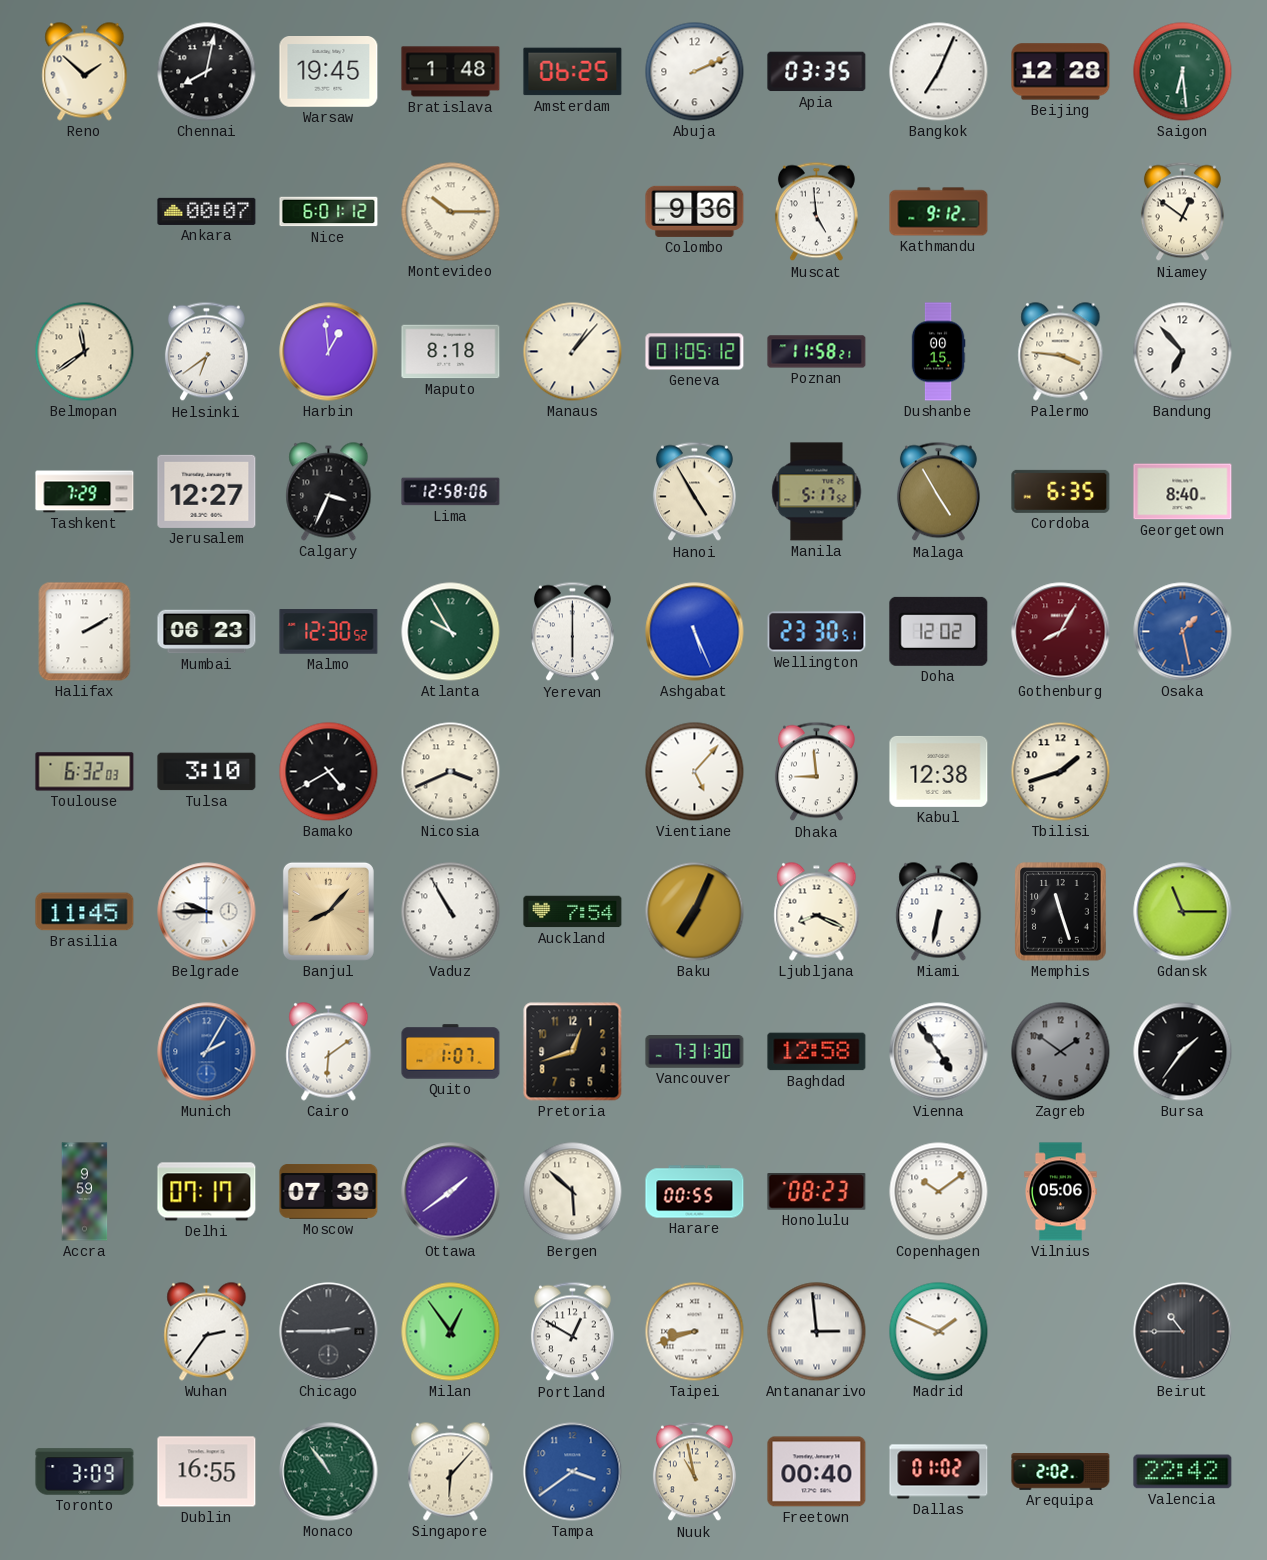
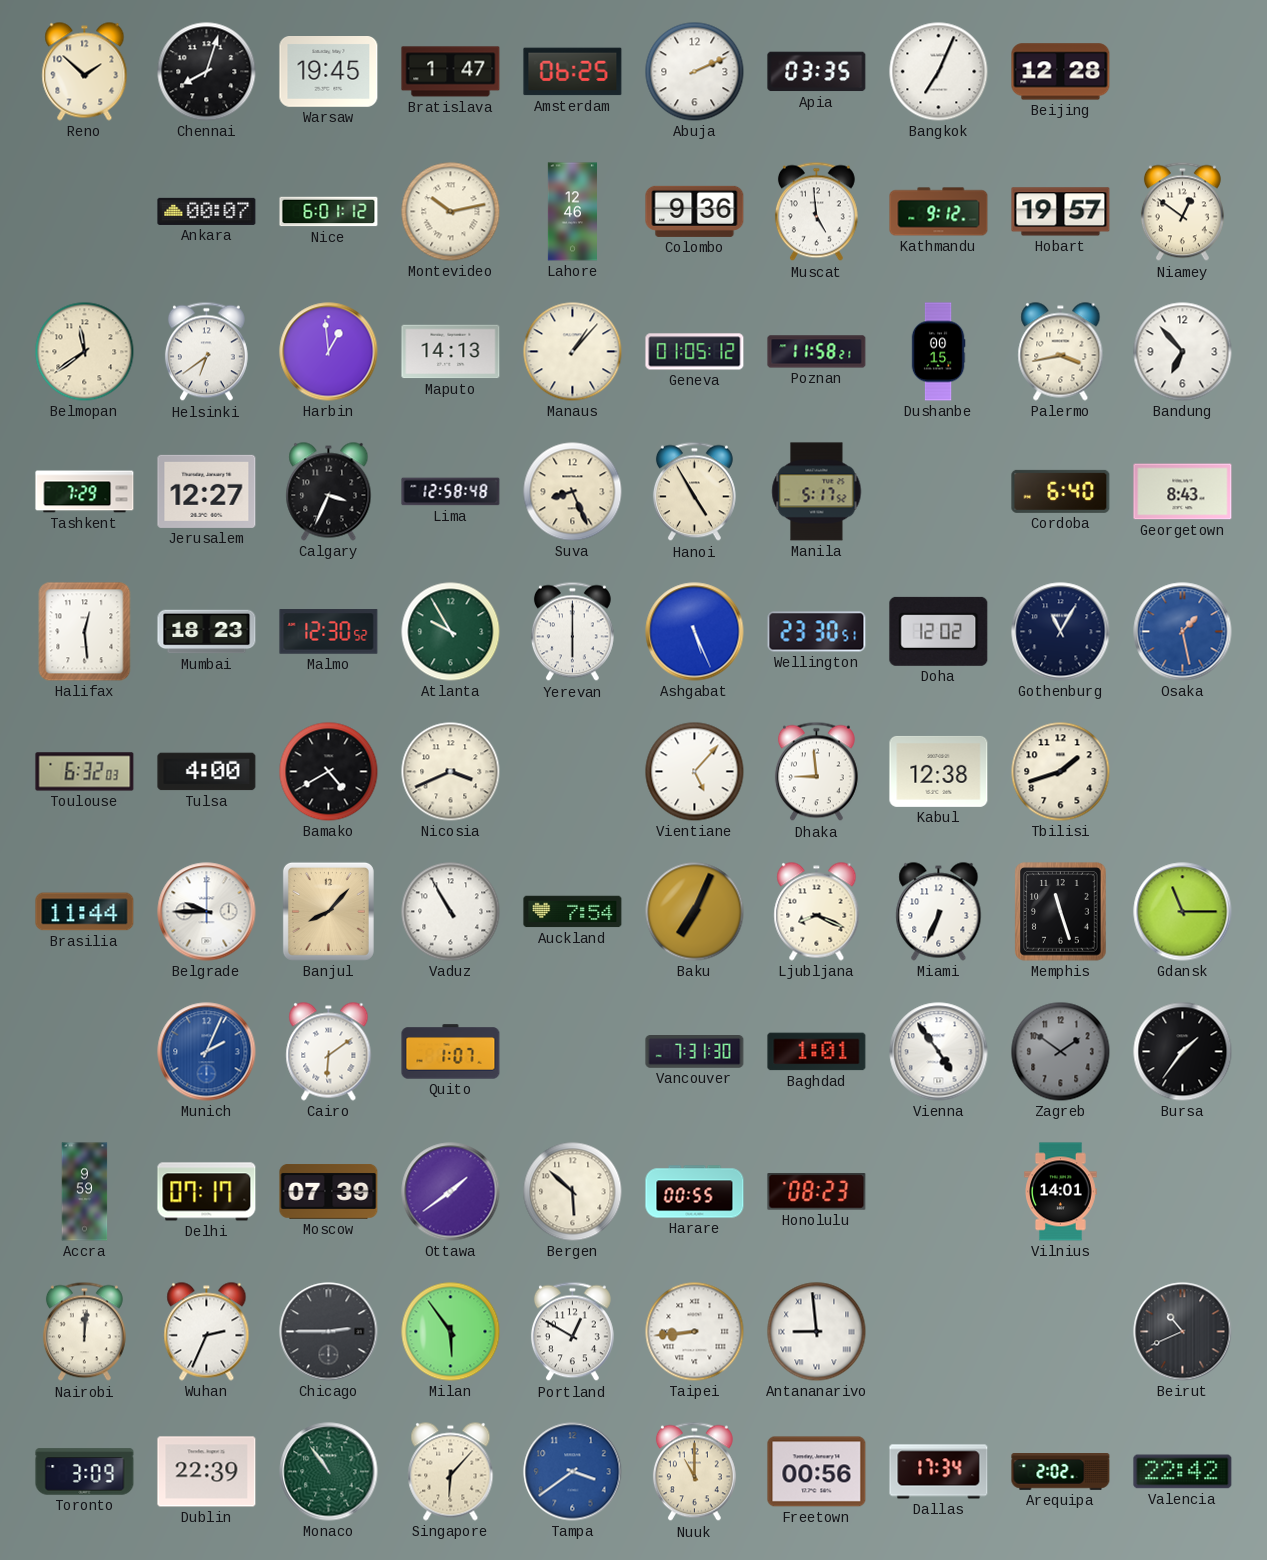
Chennai: 8:02 -> 8:03
Bratislava: 1:48 -> 1:47
Saigon: 6:29 -> none
Montevideo: 10:15 -> 10:13
Lahore: none -> 12:46
Hobart: none -> 19:57
Maputo: 8:18 -> 14:13
Palermo: 3:46 -> 3:43
Lima: 12:58:06 -> 12:58:48
Suva: none -> 8:26
Malaga: 4:55 -> none
Cordoba: 6:35 -> 6:40
Georgetown: 8:40 -> 8:43
Halifax: 2:10 -> 12:29
Mumbai: 06:23 -> 18:23
Gothenburg: 8:05 -> 11:05
Gothenburg dial: burgundy -> navy
Tulsa: 3:10 -> 4:00
Brasilia: 11:45 -> 11:44
Miami: 6:32 -> 6:34
Munich: 2:05 -> 2:04
Pretoria: 12:42 -> none
Baghdad: 12:58 -> 1:01
Copenhagen: 10:09 -> none
Vilnius: 05:06 -> 14:01
Nairobi: none -> 12:01
Wuhan: 2:36 -> 2:34
Milan: 12:54 -> 5:54
Taipei: 8:42 -> 8:44
Antananarivo: 2:59 -> 8:59
Madrid: 1:49 -> none
Beirut: 10:45 -> 10:41
Dublin: 16:55 -> 22:39
Nuuk: 10:58 -> 11:00
Freetown: 00:40 -> 00:56
Dallas: 01:02 -> 17:34
